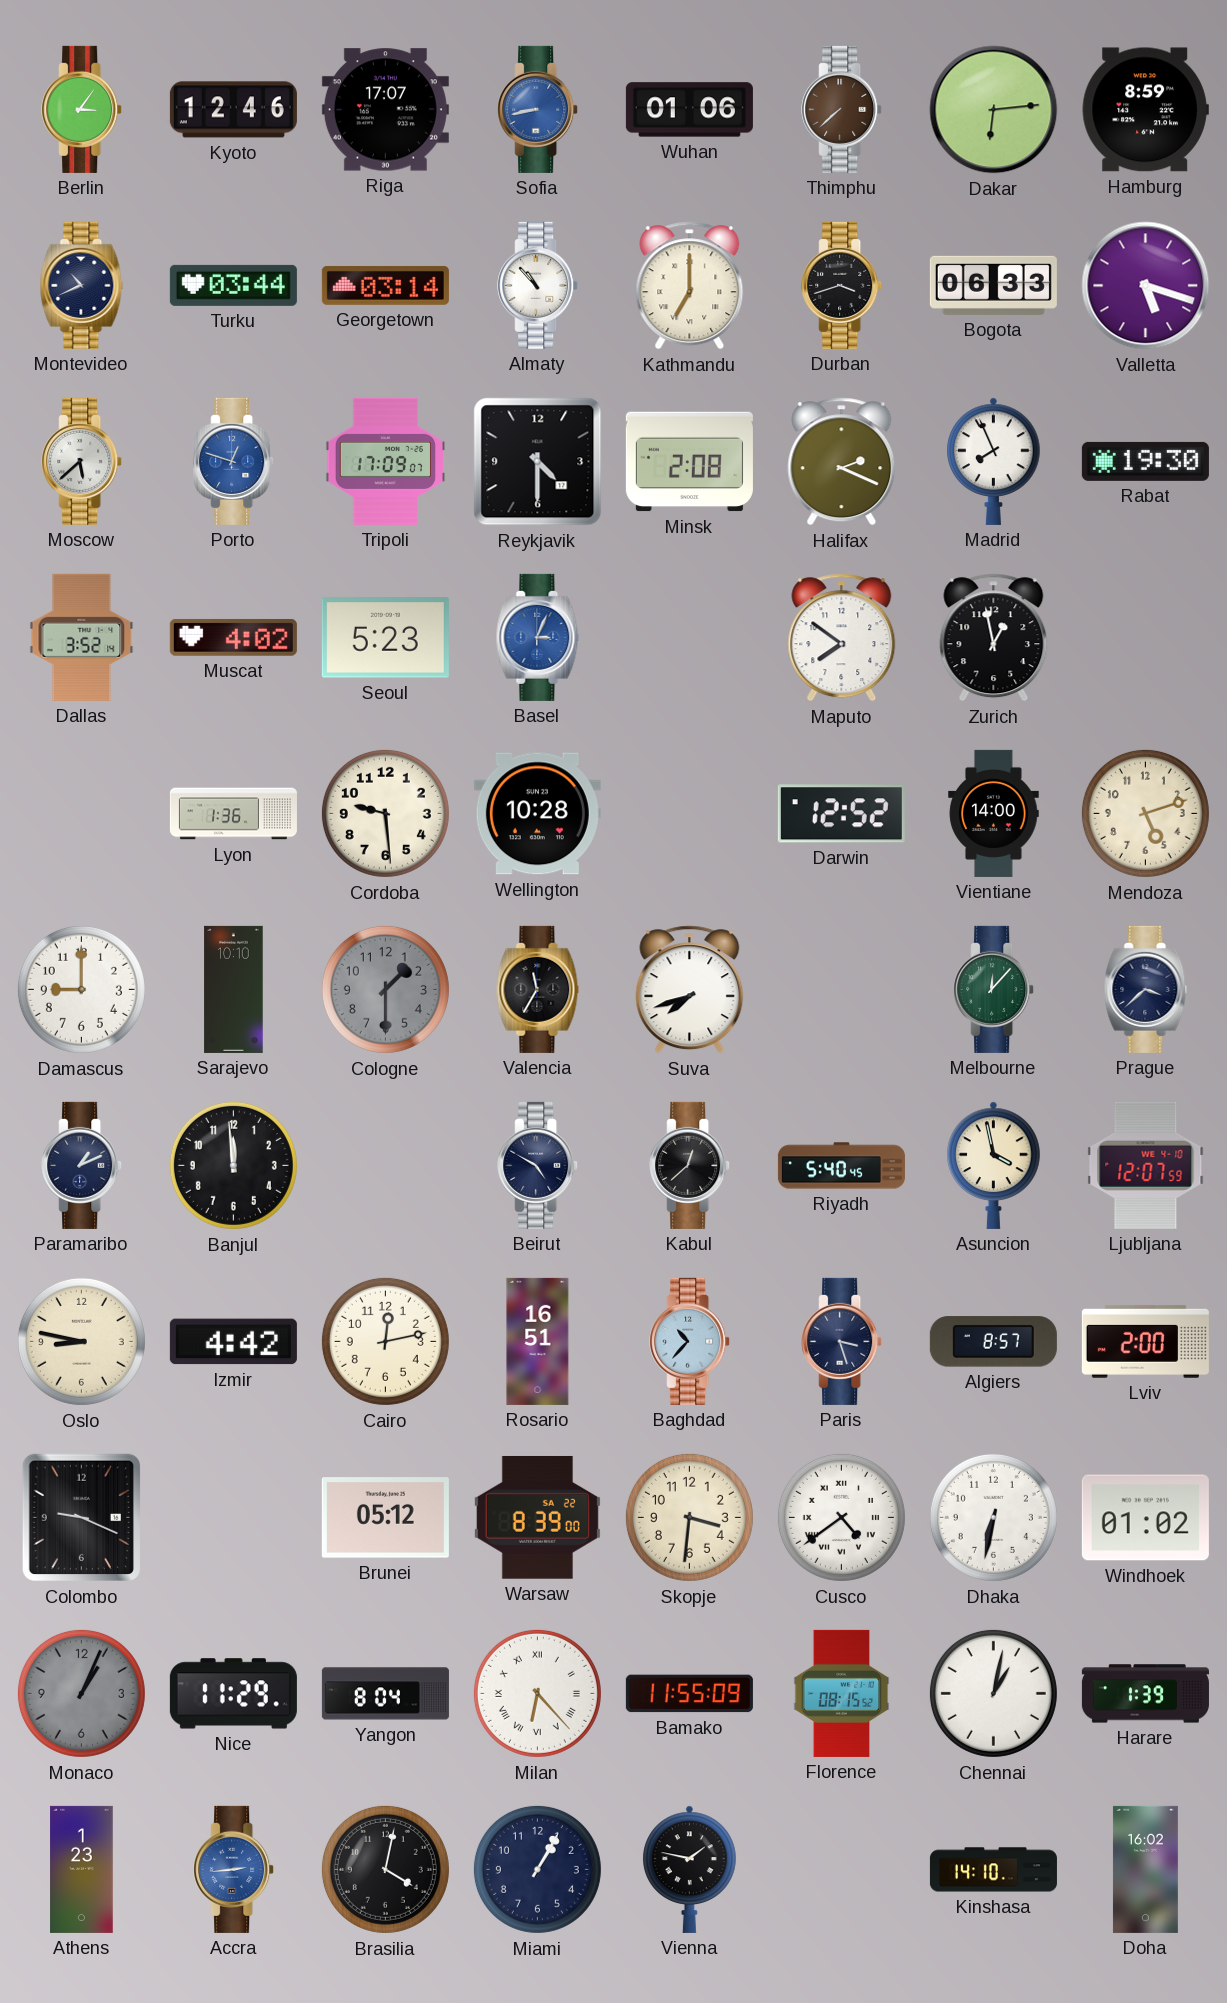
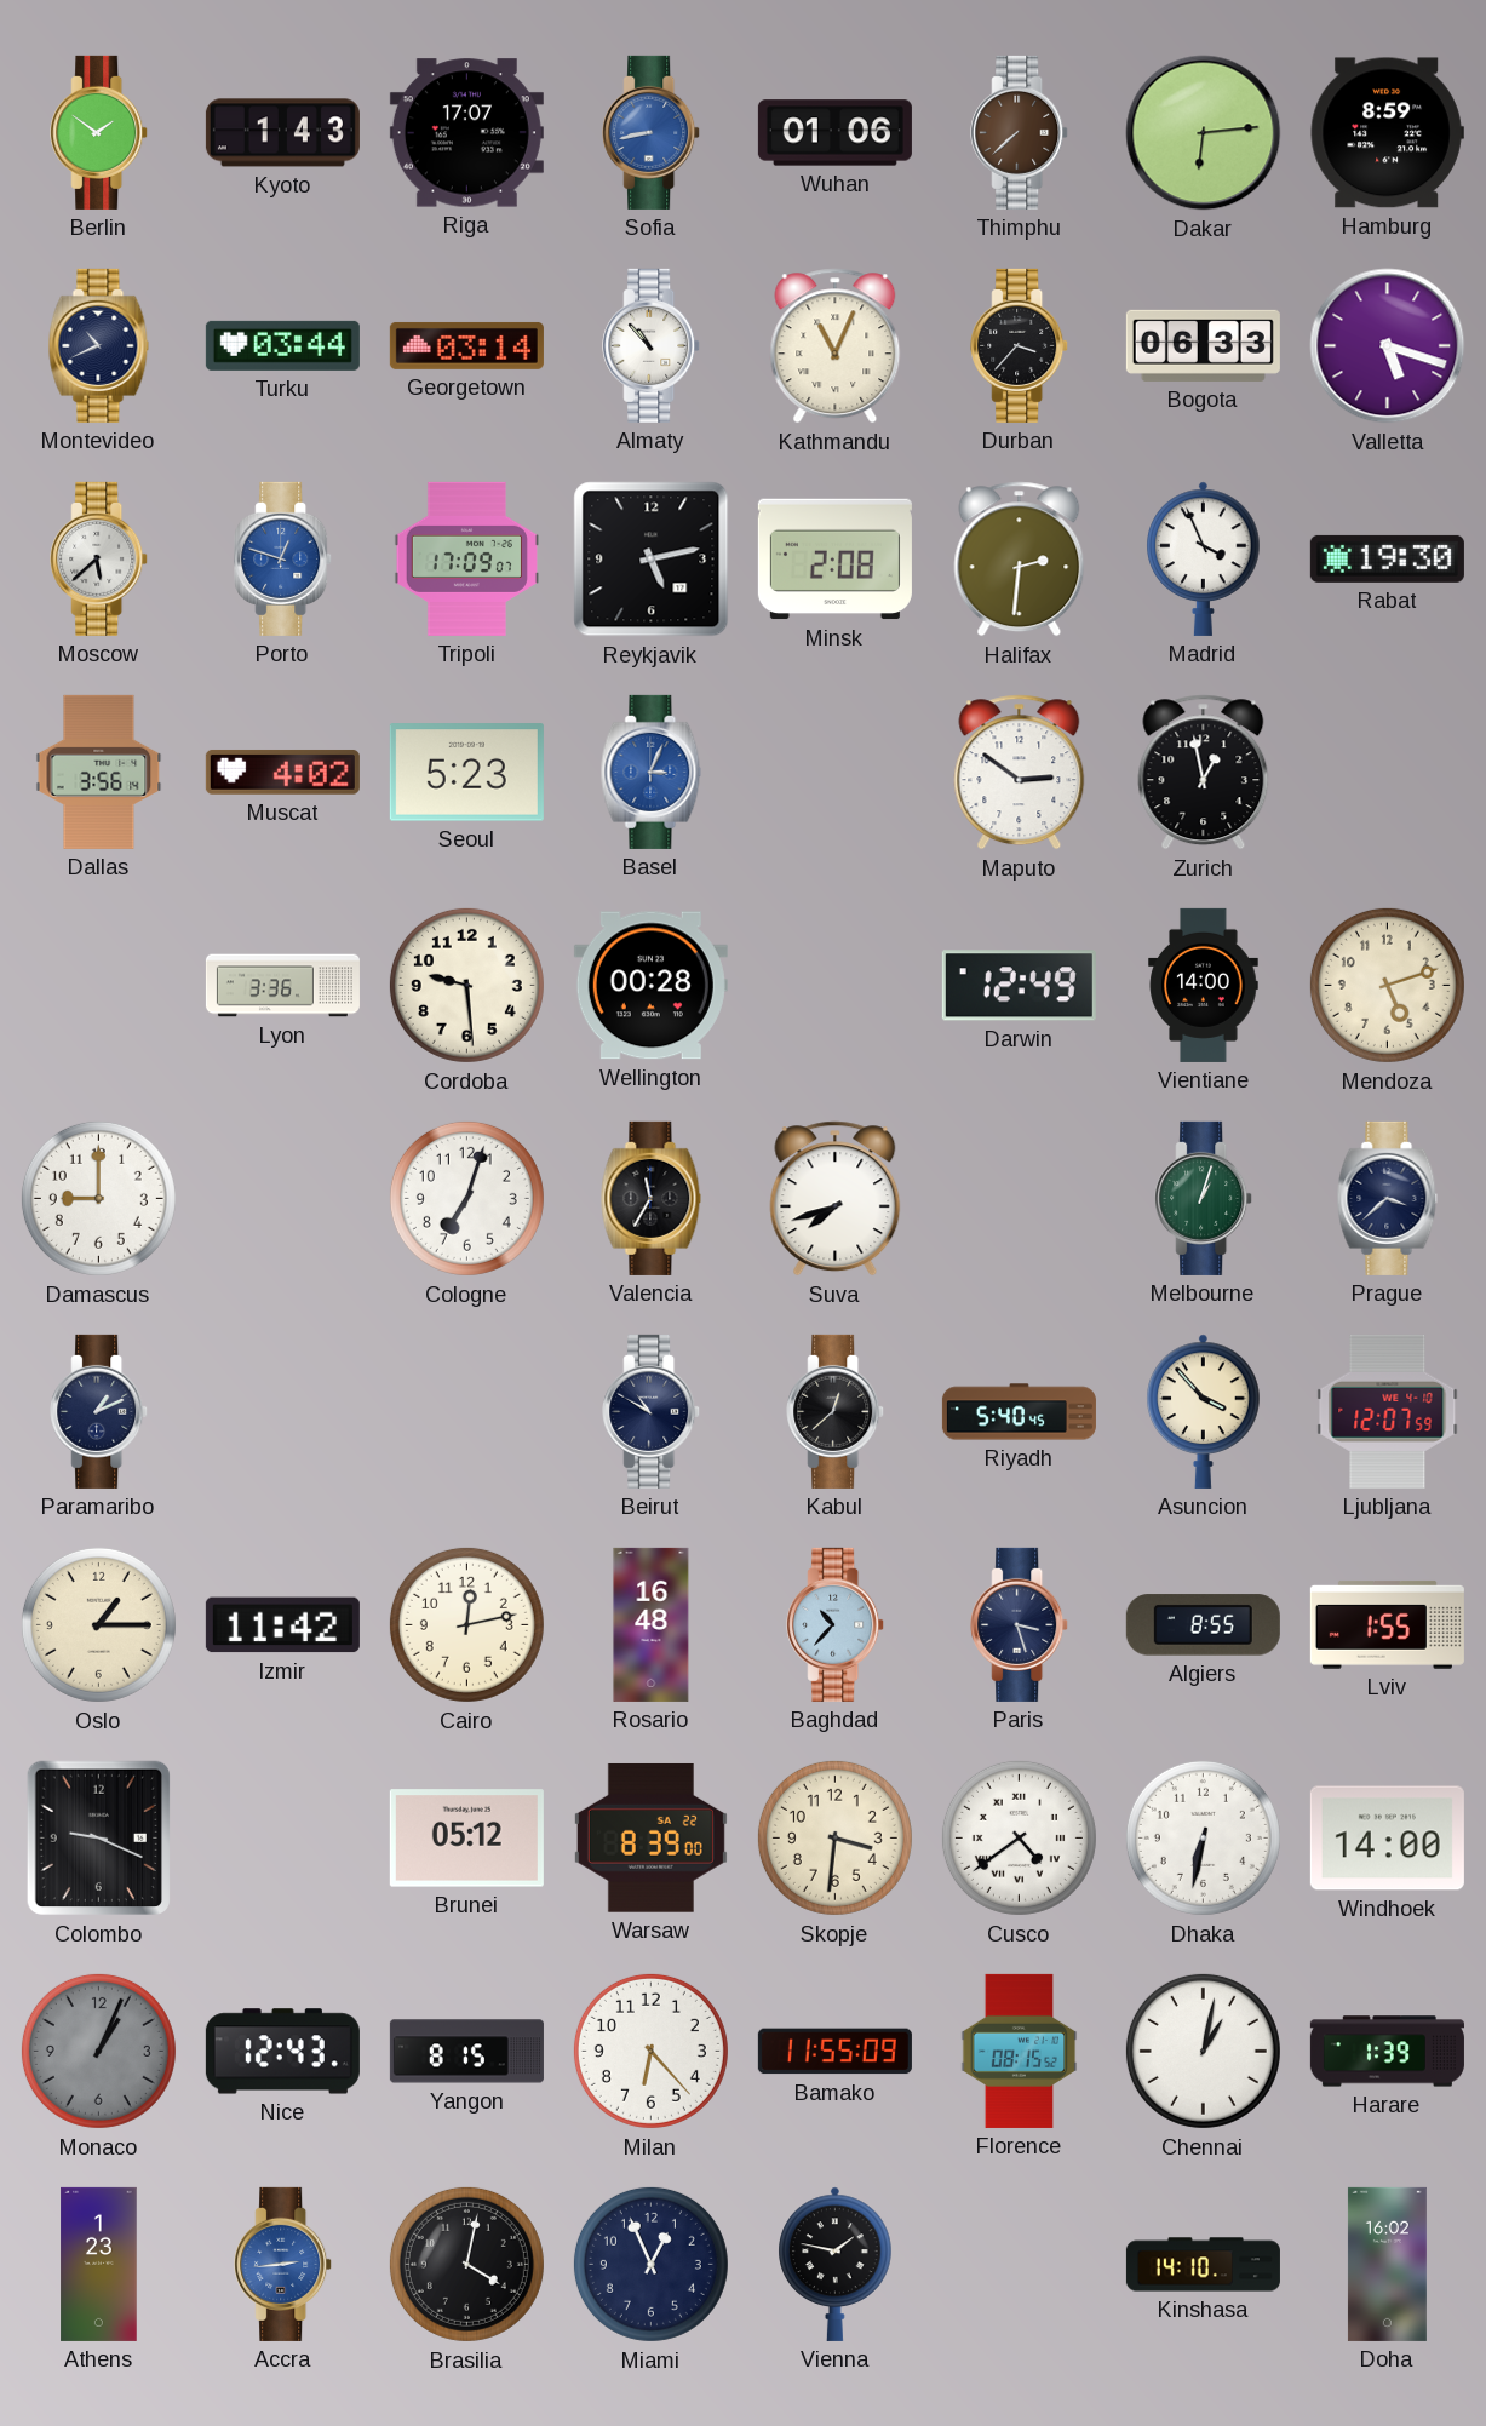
Berlin: 3:06 -> 1:51
Kyoto: 12:46 -> 1:43
Kathmandu: 7:00 -> 11:04
Durban: 3:42 -> 3:37
Reykjavik: 4:30 -> 5:13
Halifax: 2:19 -> 2:31
Madrid: 7:56 -> 3:56
Dallas: 3:52 -> 3:56
Maputo: 7:51 -> 2:51
Lyon: 1:36 -> 3:36
Wellington: 10:28 -> 00:28
Darwin: 12:52 -> 12:49
Sarajevo: 10:10 -> none
Cologne: 1:30 -> 7:03
Cologne dial: grey -> white
Melbourne: 12:07 -> 1:03
Banjul: 11:59 -> none
Beirut: 4:50 -> 10:50
Asuncion: 3:58 -> 3:53
Oslo: 8:47 -> 1:15
Izmir: 4:42 -> 11:42
Rosario: 16:51 -> 16:48
Algiers: 8:57 -> 8:55
Lviv: 2:00 -> 1:55
Windhoek: 01:02 -> 14:00
Nice: 11:29 -> 12:43
Yangon: 8:04 -> 8:15
Milan numerals: Roman -> Arabic
Miami: 1:05 -> 12:56
